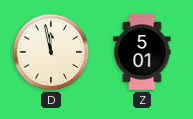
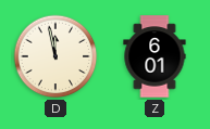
Z: 5:01 -> 6:01
